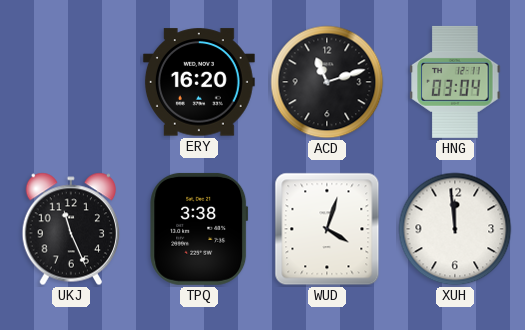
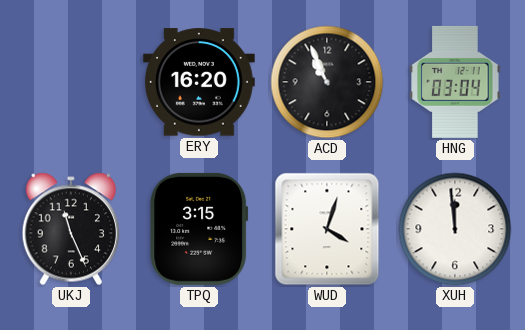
ACD: 11:12 -> 10:56
TPQ: 3:38 -> 3:15
